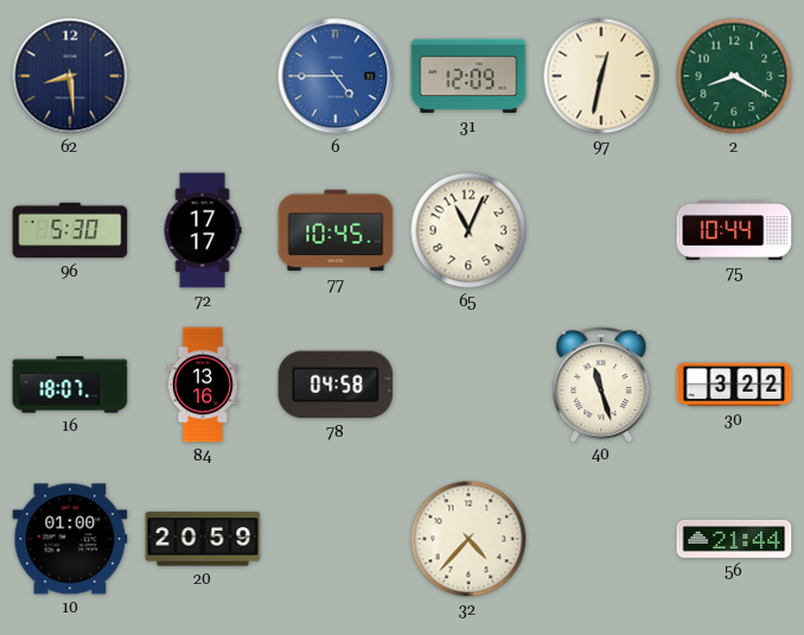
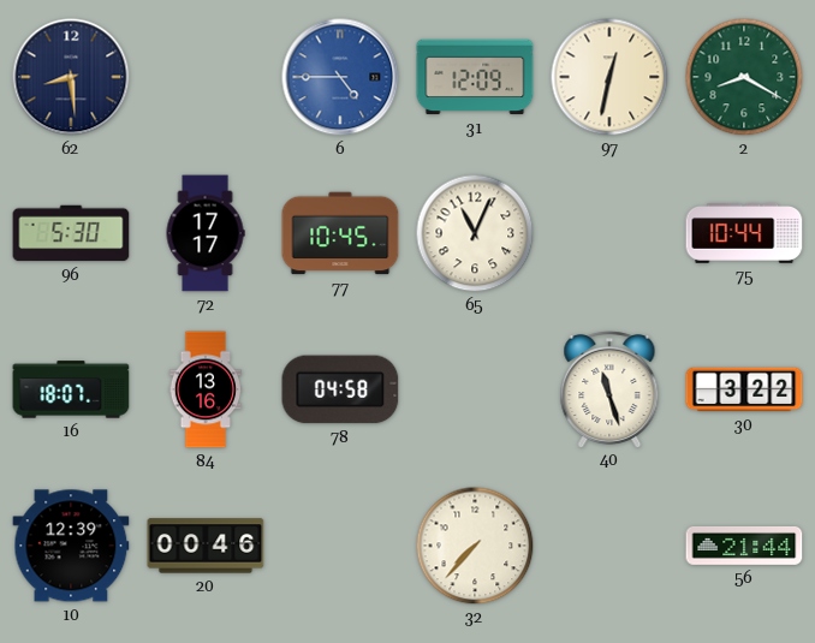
10: 01:00 -> 12:39
20: 20:59 -> 00:46
32: 4:37 -> 7:37
